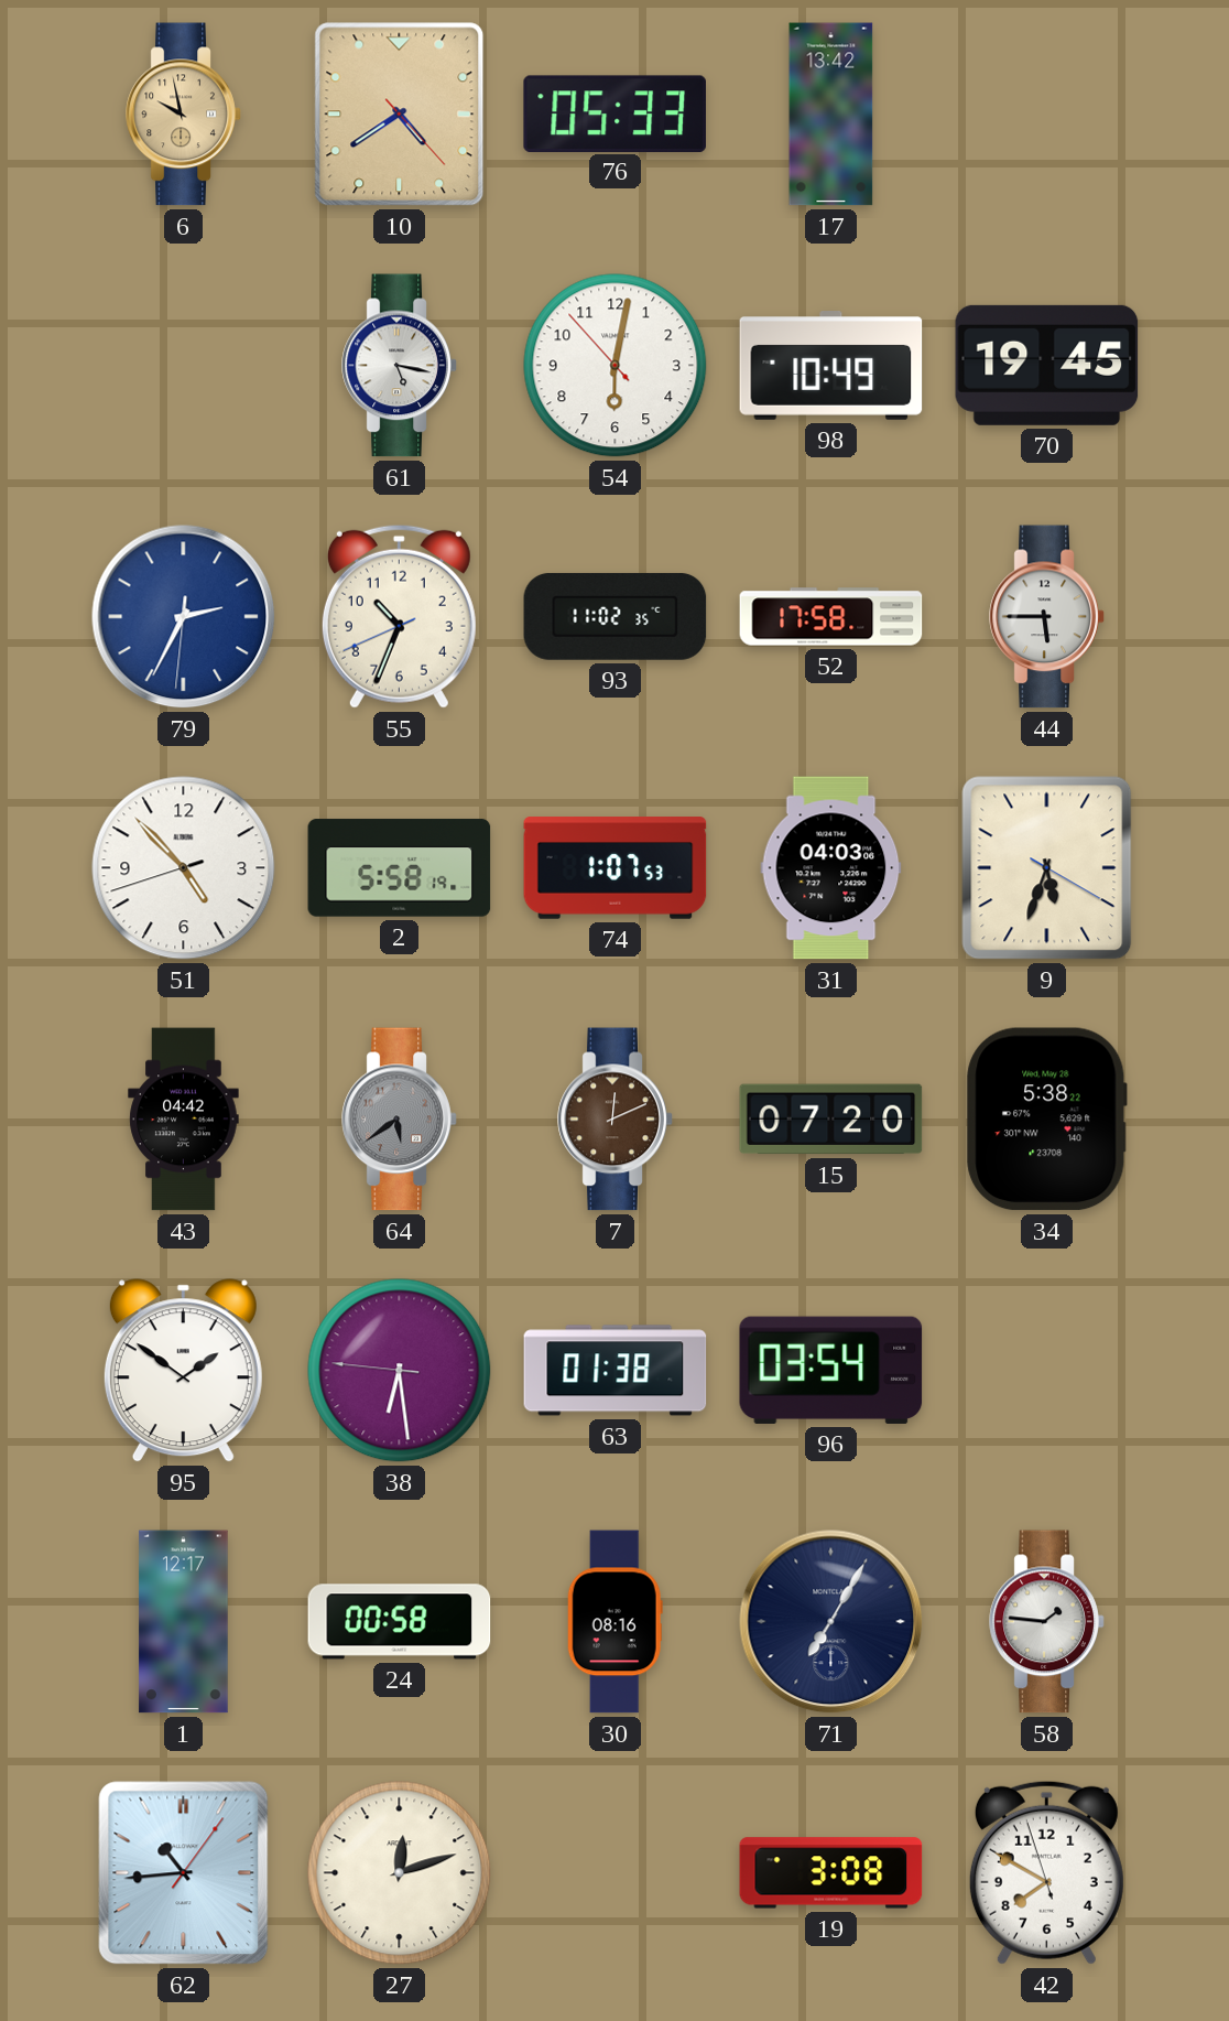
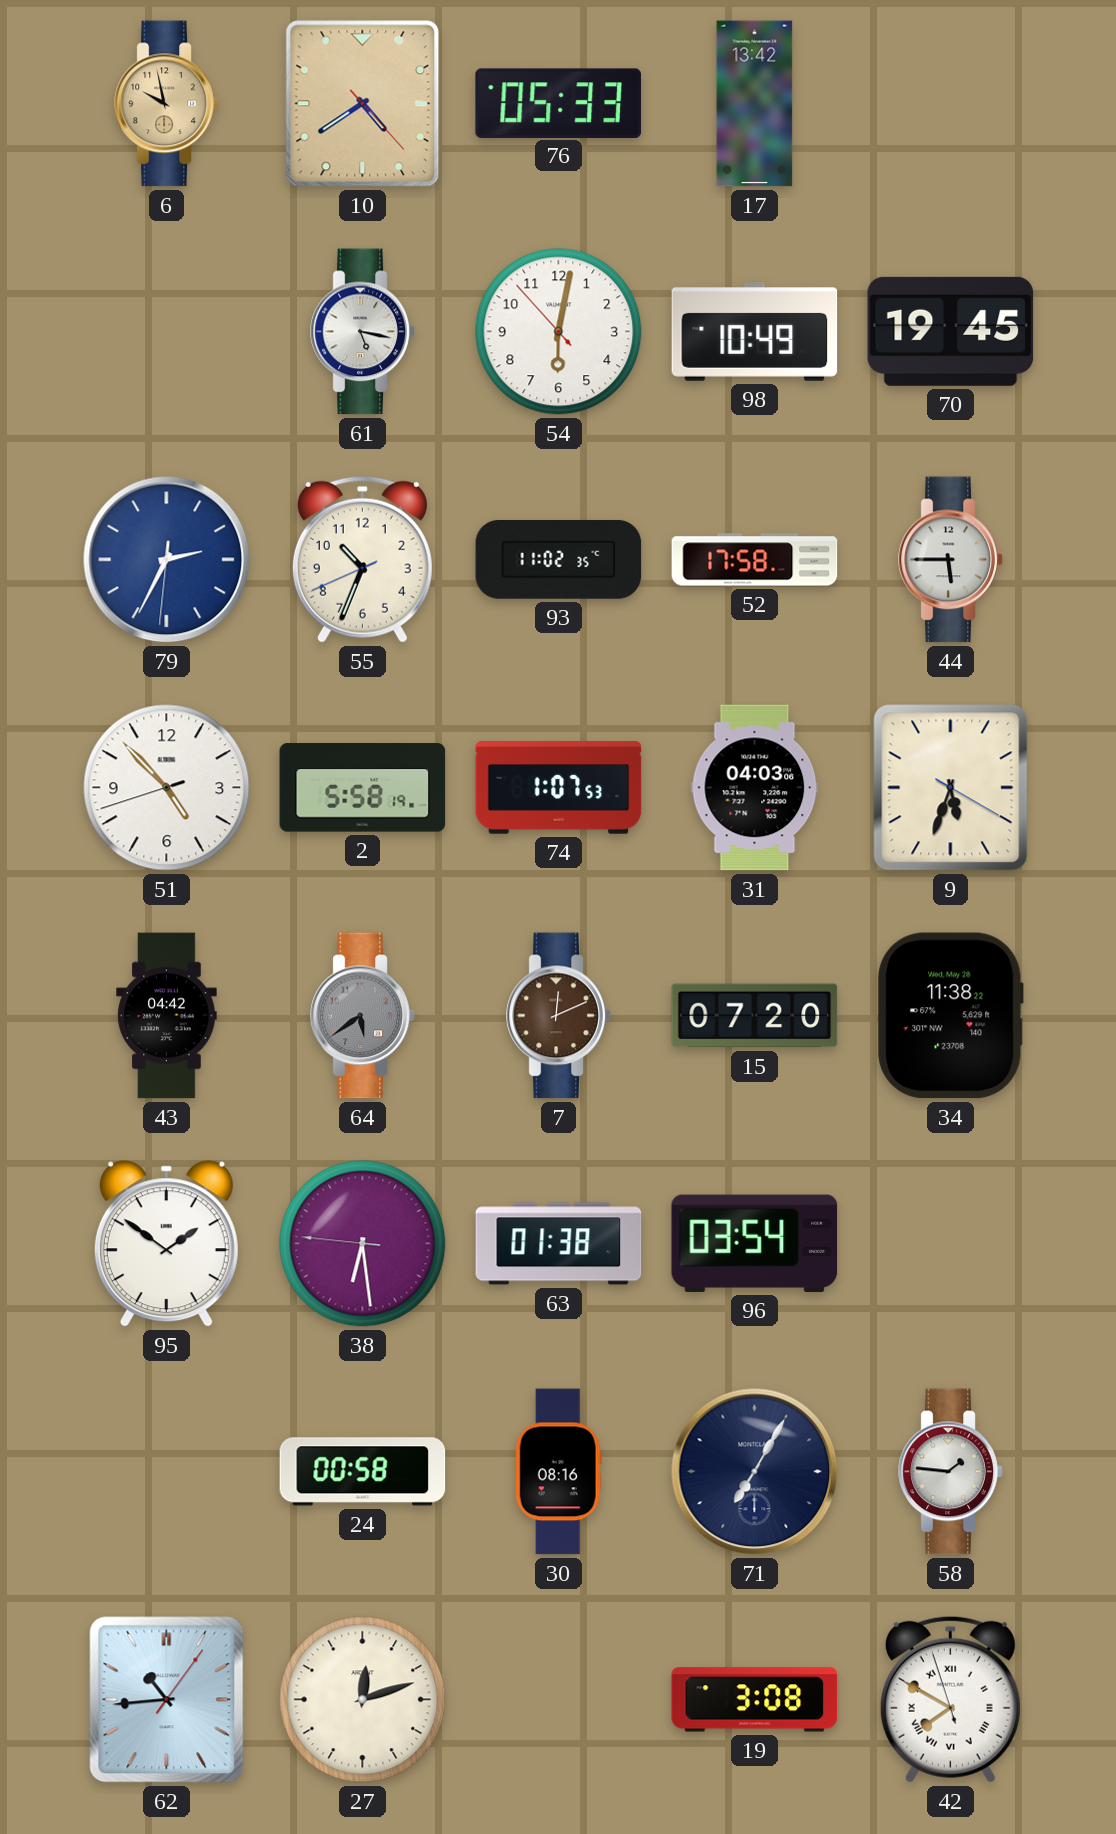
34: 5:38 -> 11:38
1: 12:17 -> none
42 numerals: Arabic -> Roman
